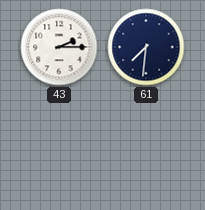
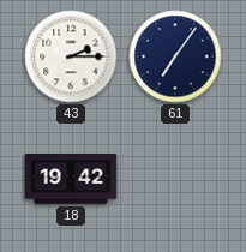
61: 7:31 -> 7:06
18: none -> 19:42
